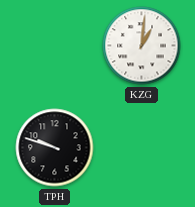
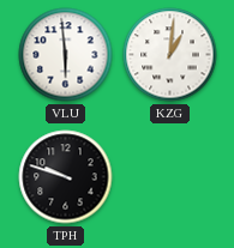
VLU: none -> 5:59
